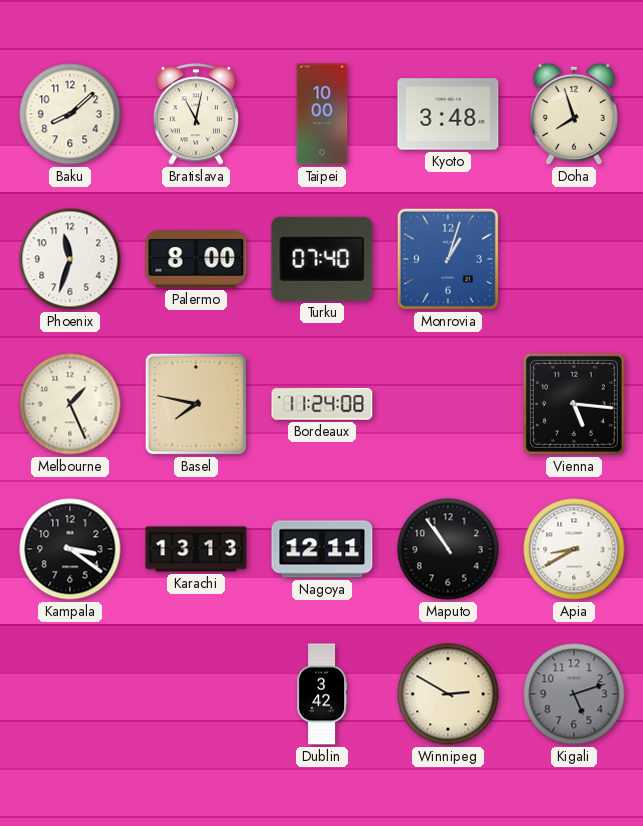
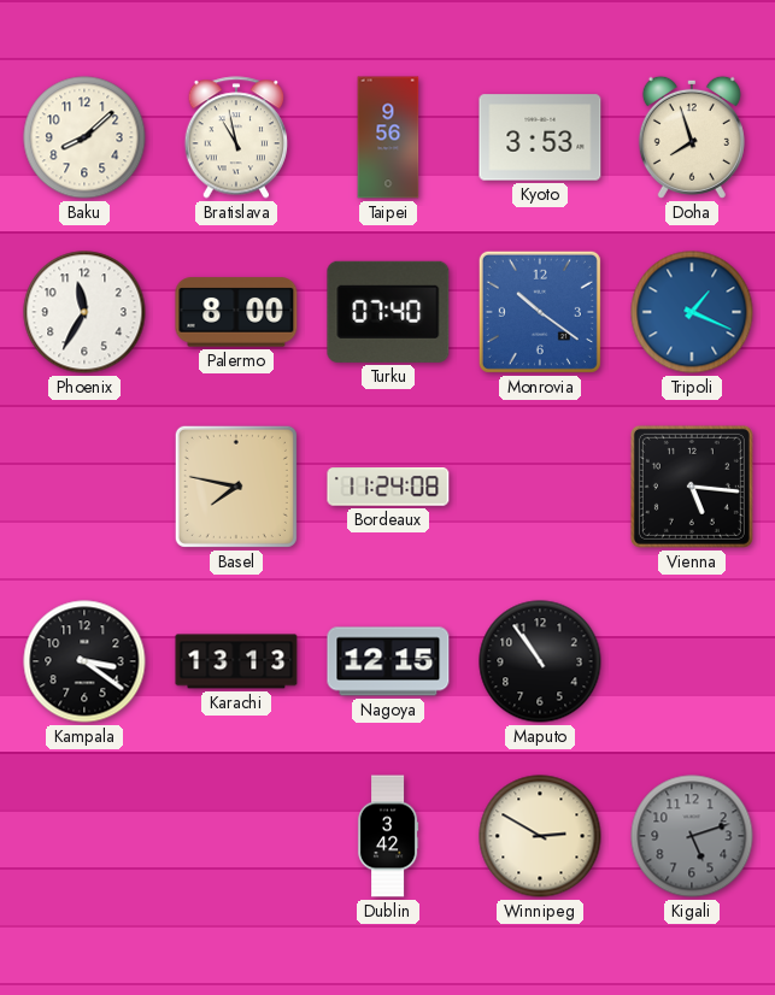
Bratislava: 11:02 -> 10:58
Taipei: 10:00 -> 9:56
Kyoto: 3:48 -> 3:53
Phoenix: 11:33 -> 11:35
Monrovia: 1:03 -> 10:21
Tripoli: none -> 1:19
Melbourne: 1:26 -> none
Nagoya: 12:11 -> 12:15
Apia: 8:40 -> none
